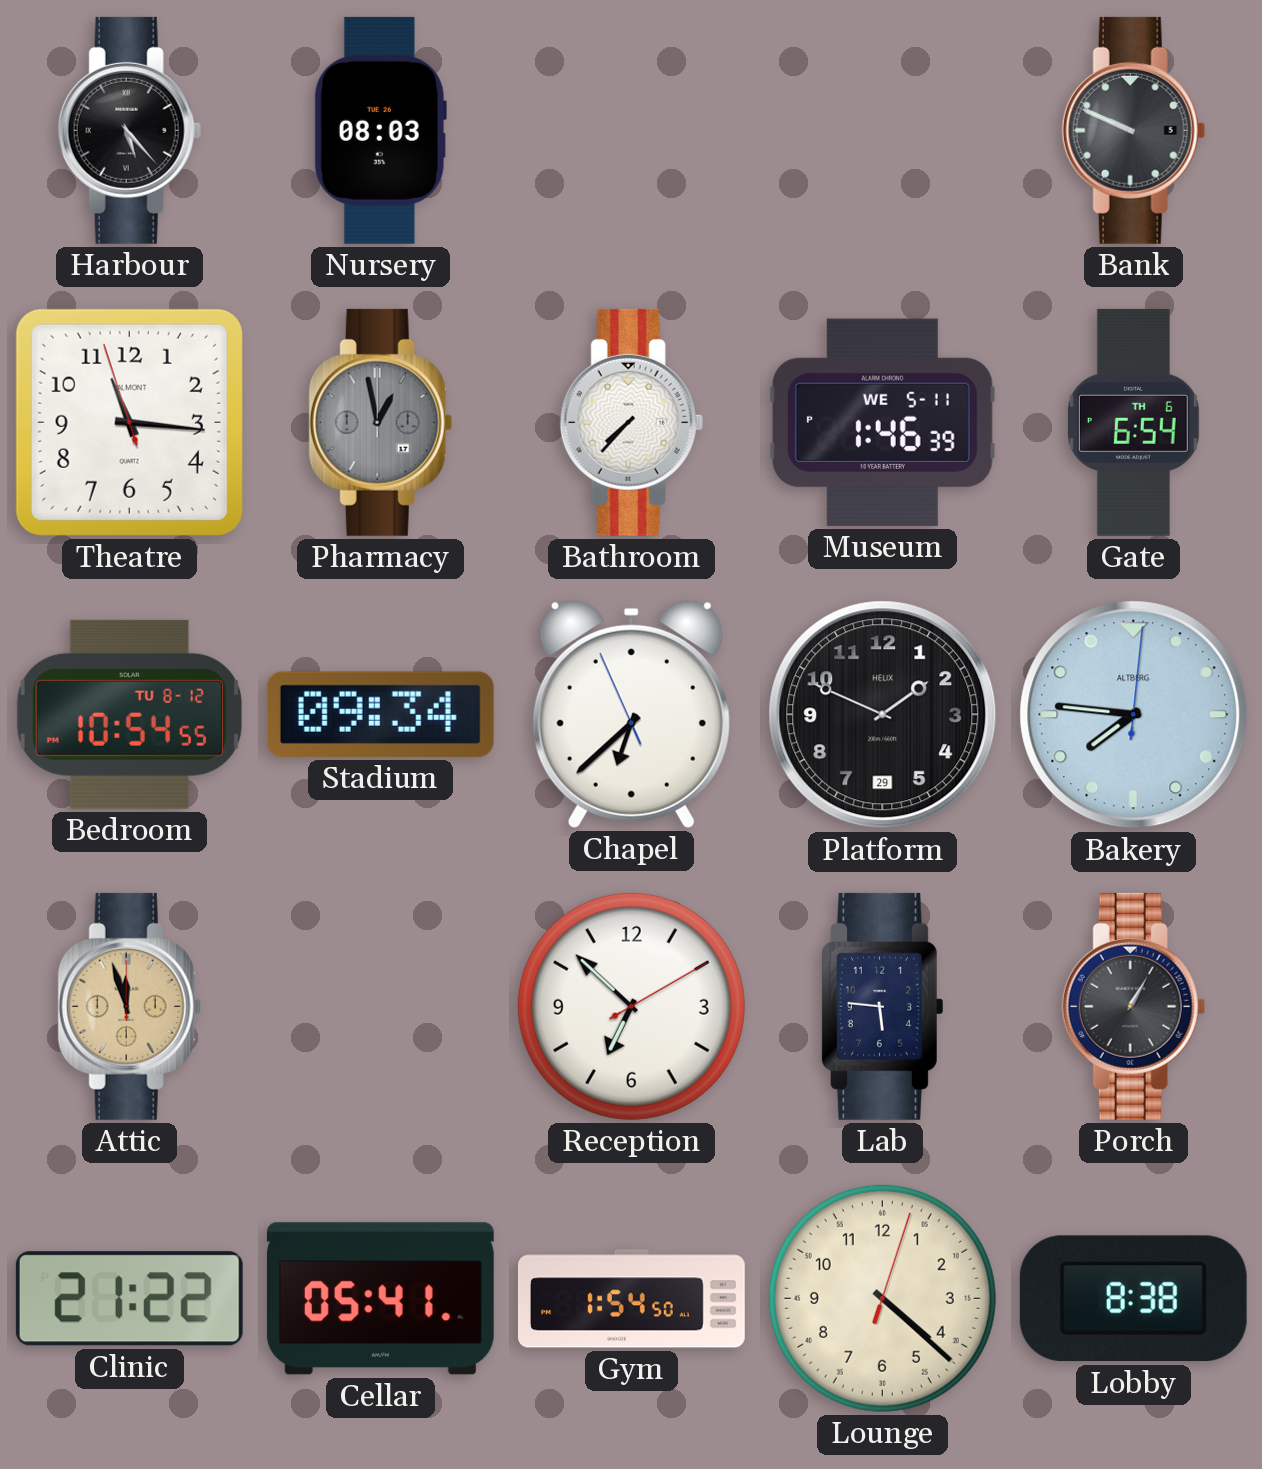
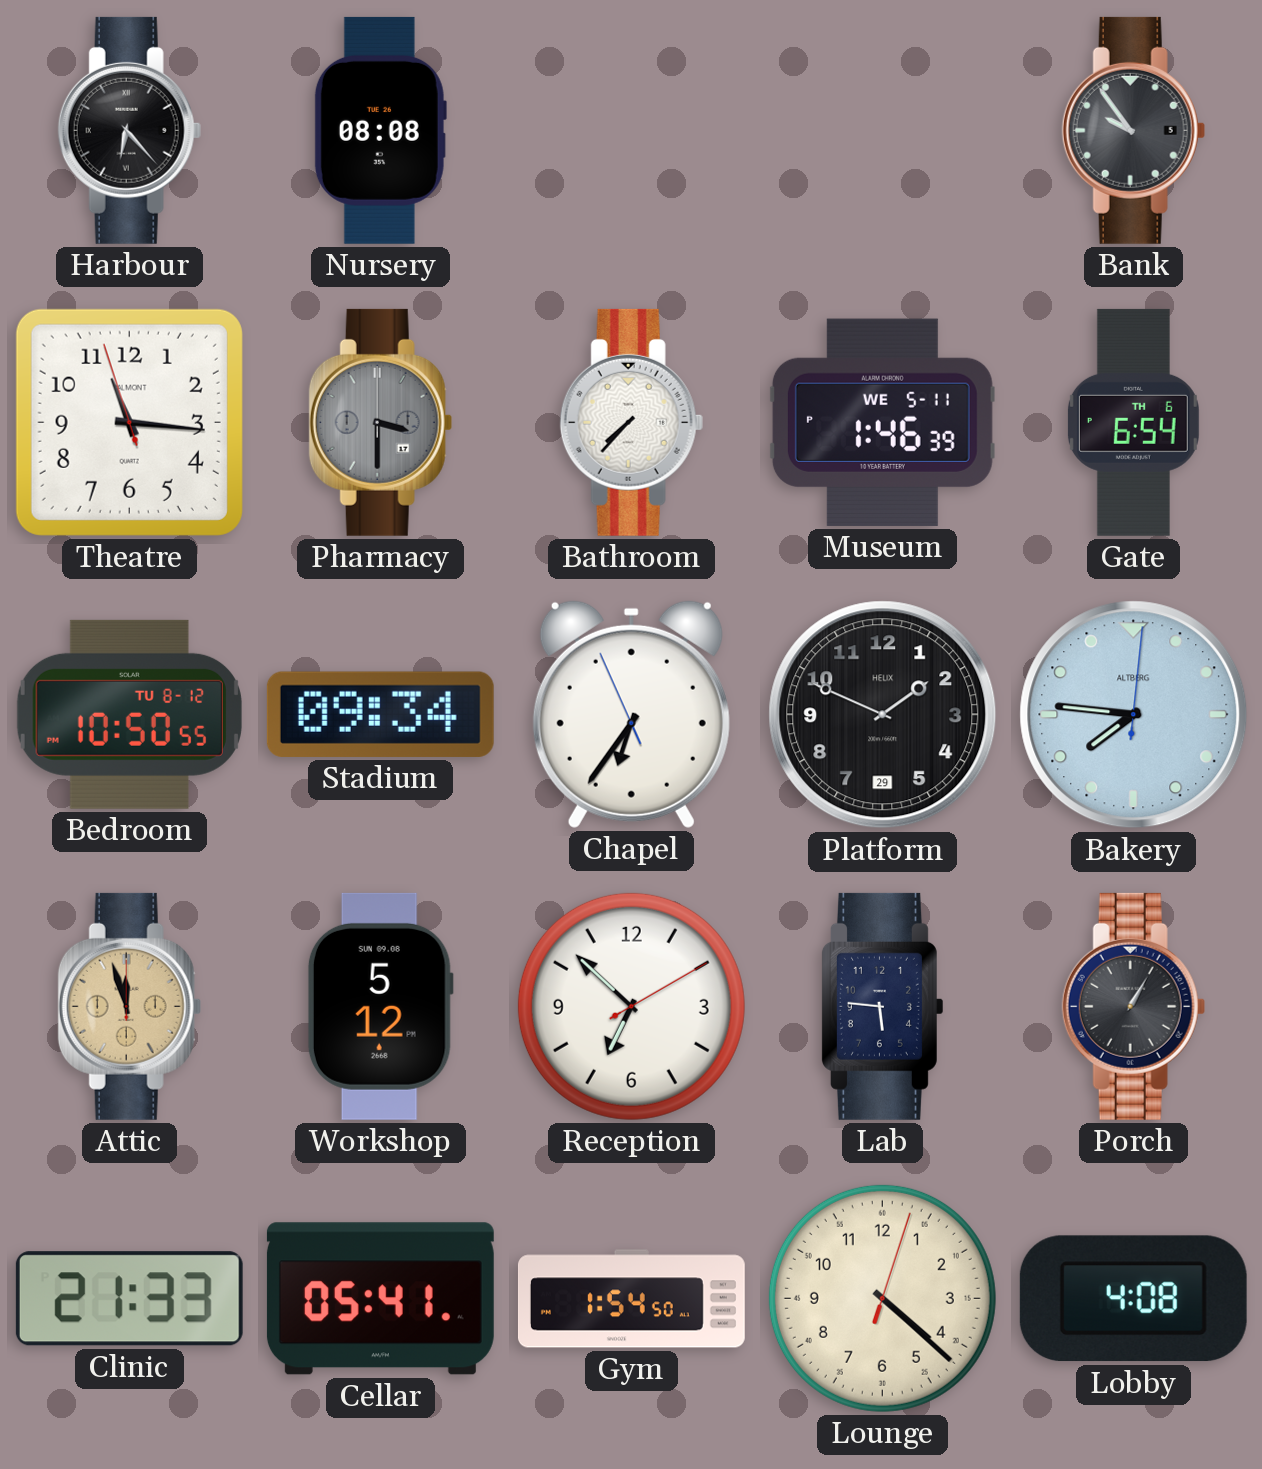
Harbour: 5:23 -> 6:23
Nursery: 08:03 -> 08:08
Bank: 9:49 -> 9:54
Pharmacy: 12:58 -> 3:30
Bedroom: 10:54 -> 10:50
Chapel: 6:37 -> 6:35
Workshop: none -> 5:12
Clinic: 21:22 -> 21:33
Lobby: 8:38 -> 4:08
